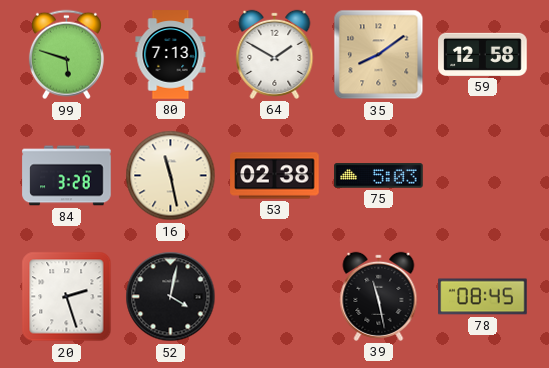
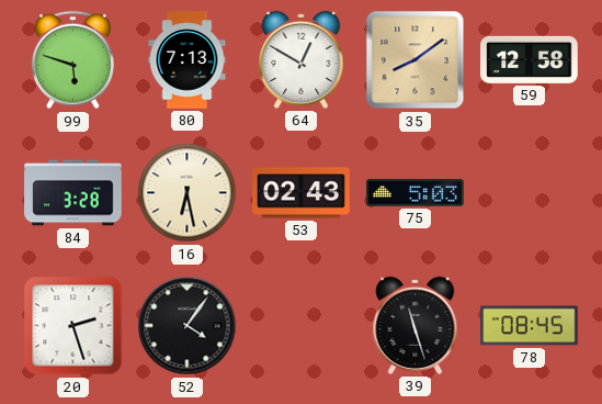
64: 1:50 -> 12:50
16: 11:28 -> 6:28
53: 02:38 -> 02:43
52: 4:02 -> 4:06
39: 11:28 -> 11:27
